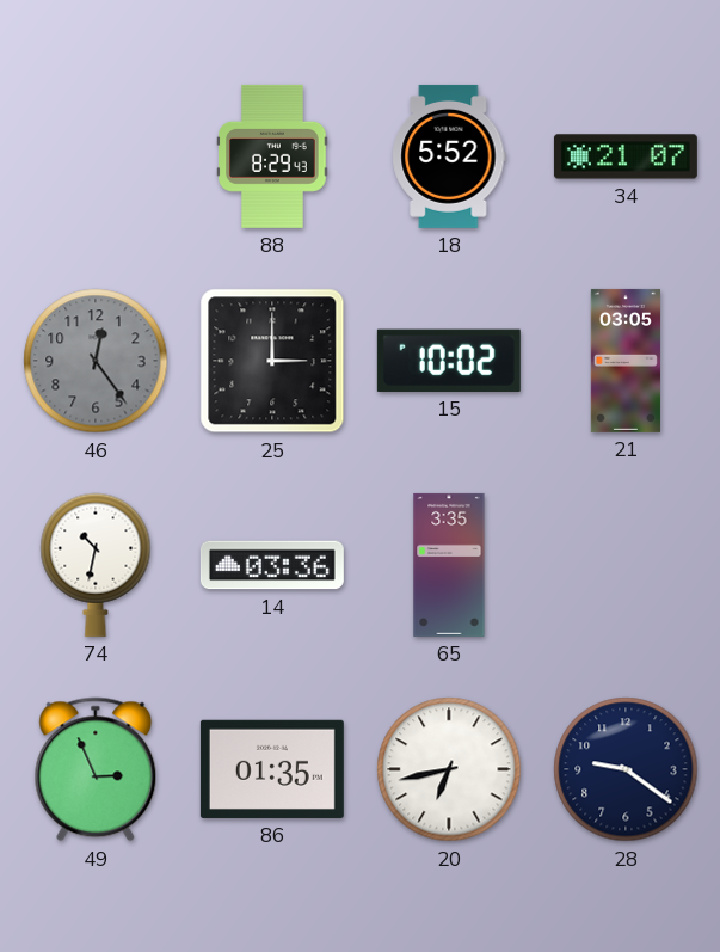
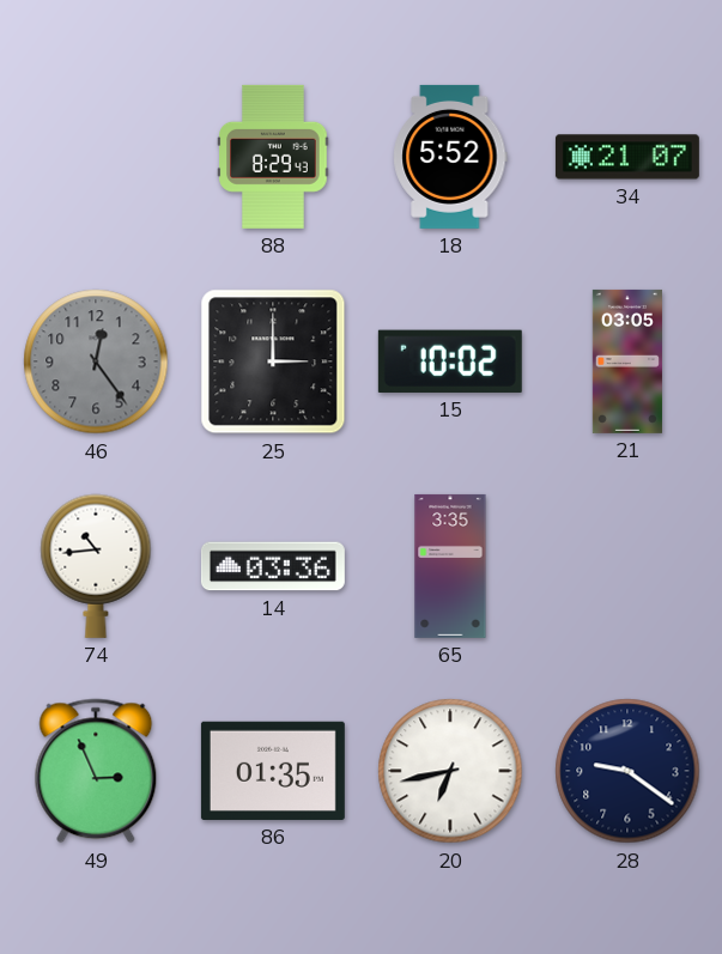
74: 10:32 -> 10:44
